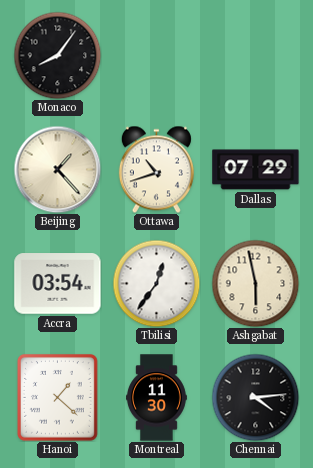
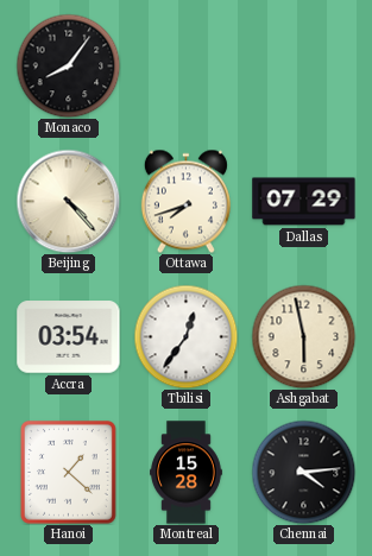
Beijing: 1:23 -> 4:23
Ottawa: 10:42 -> 7:42
Montreal: 11:30 -> 15:28
